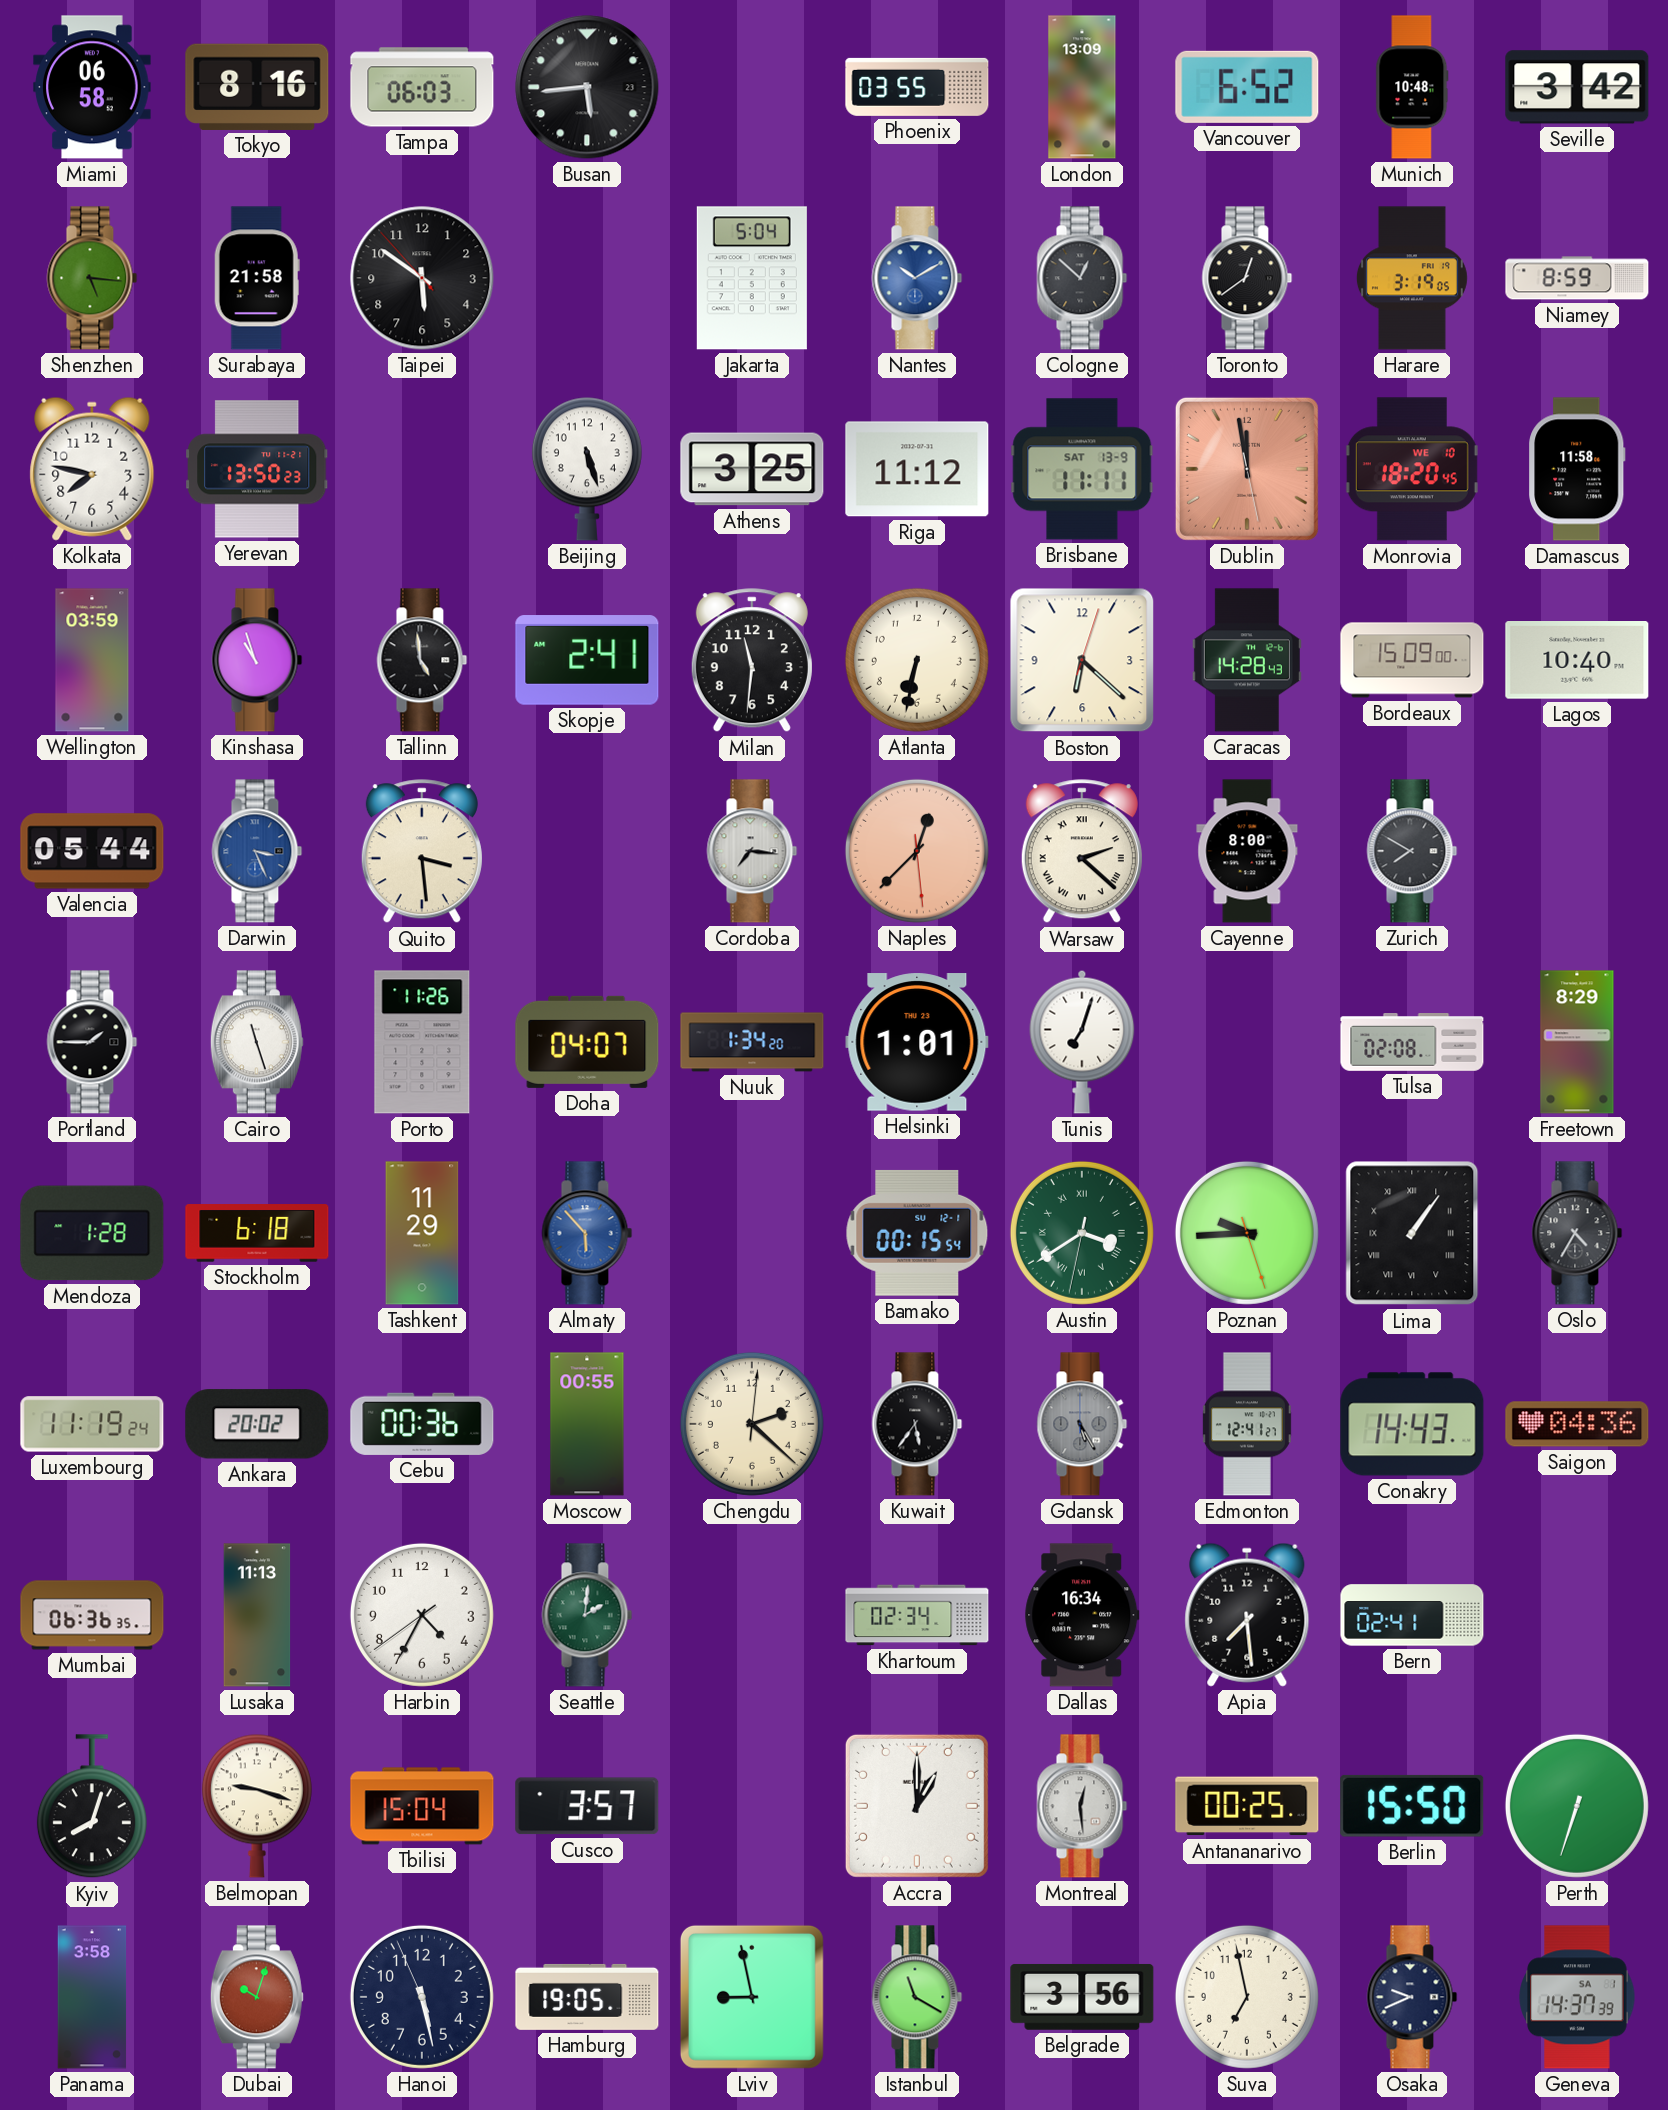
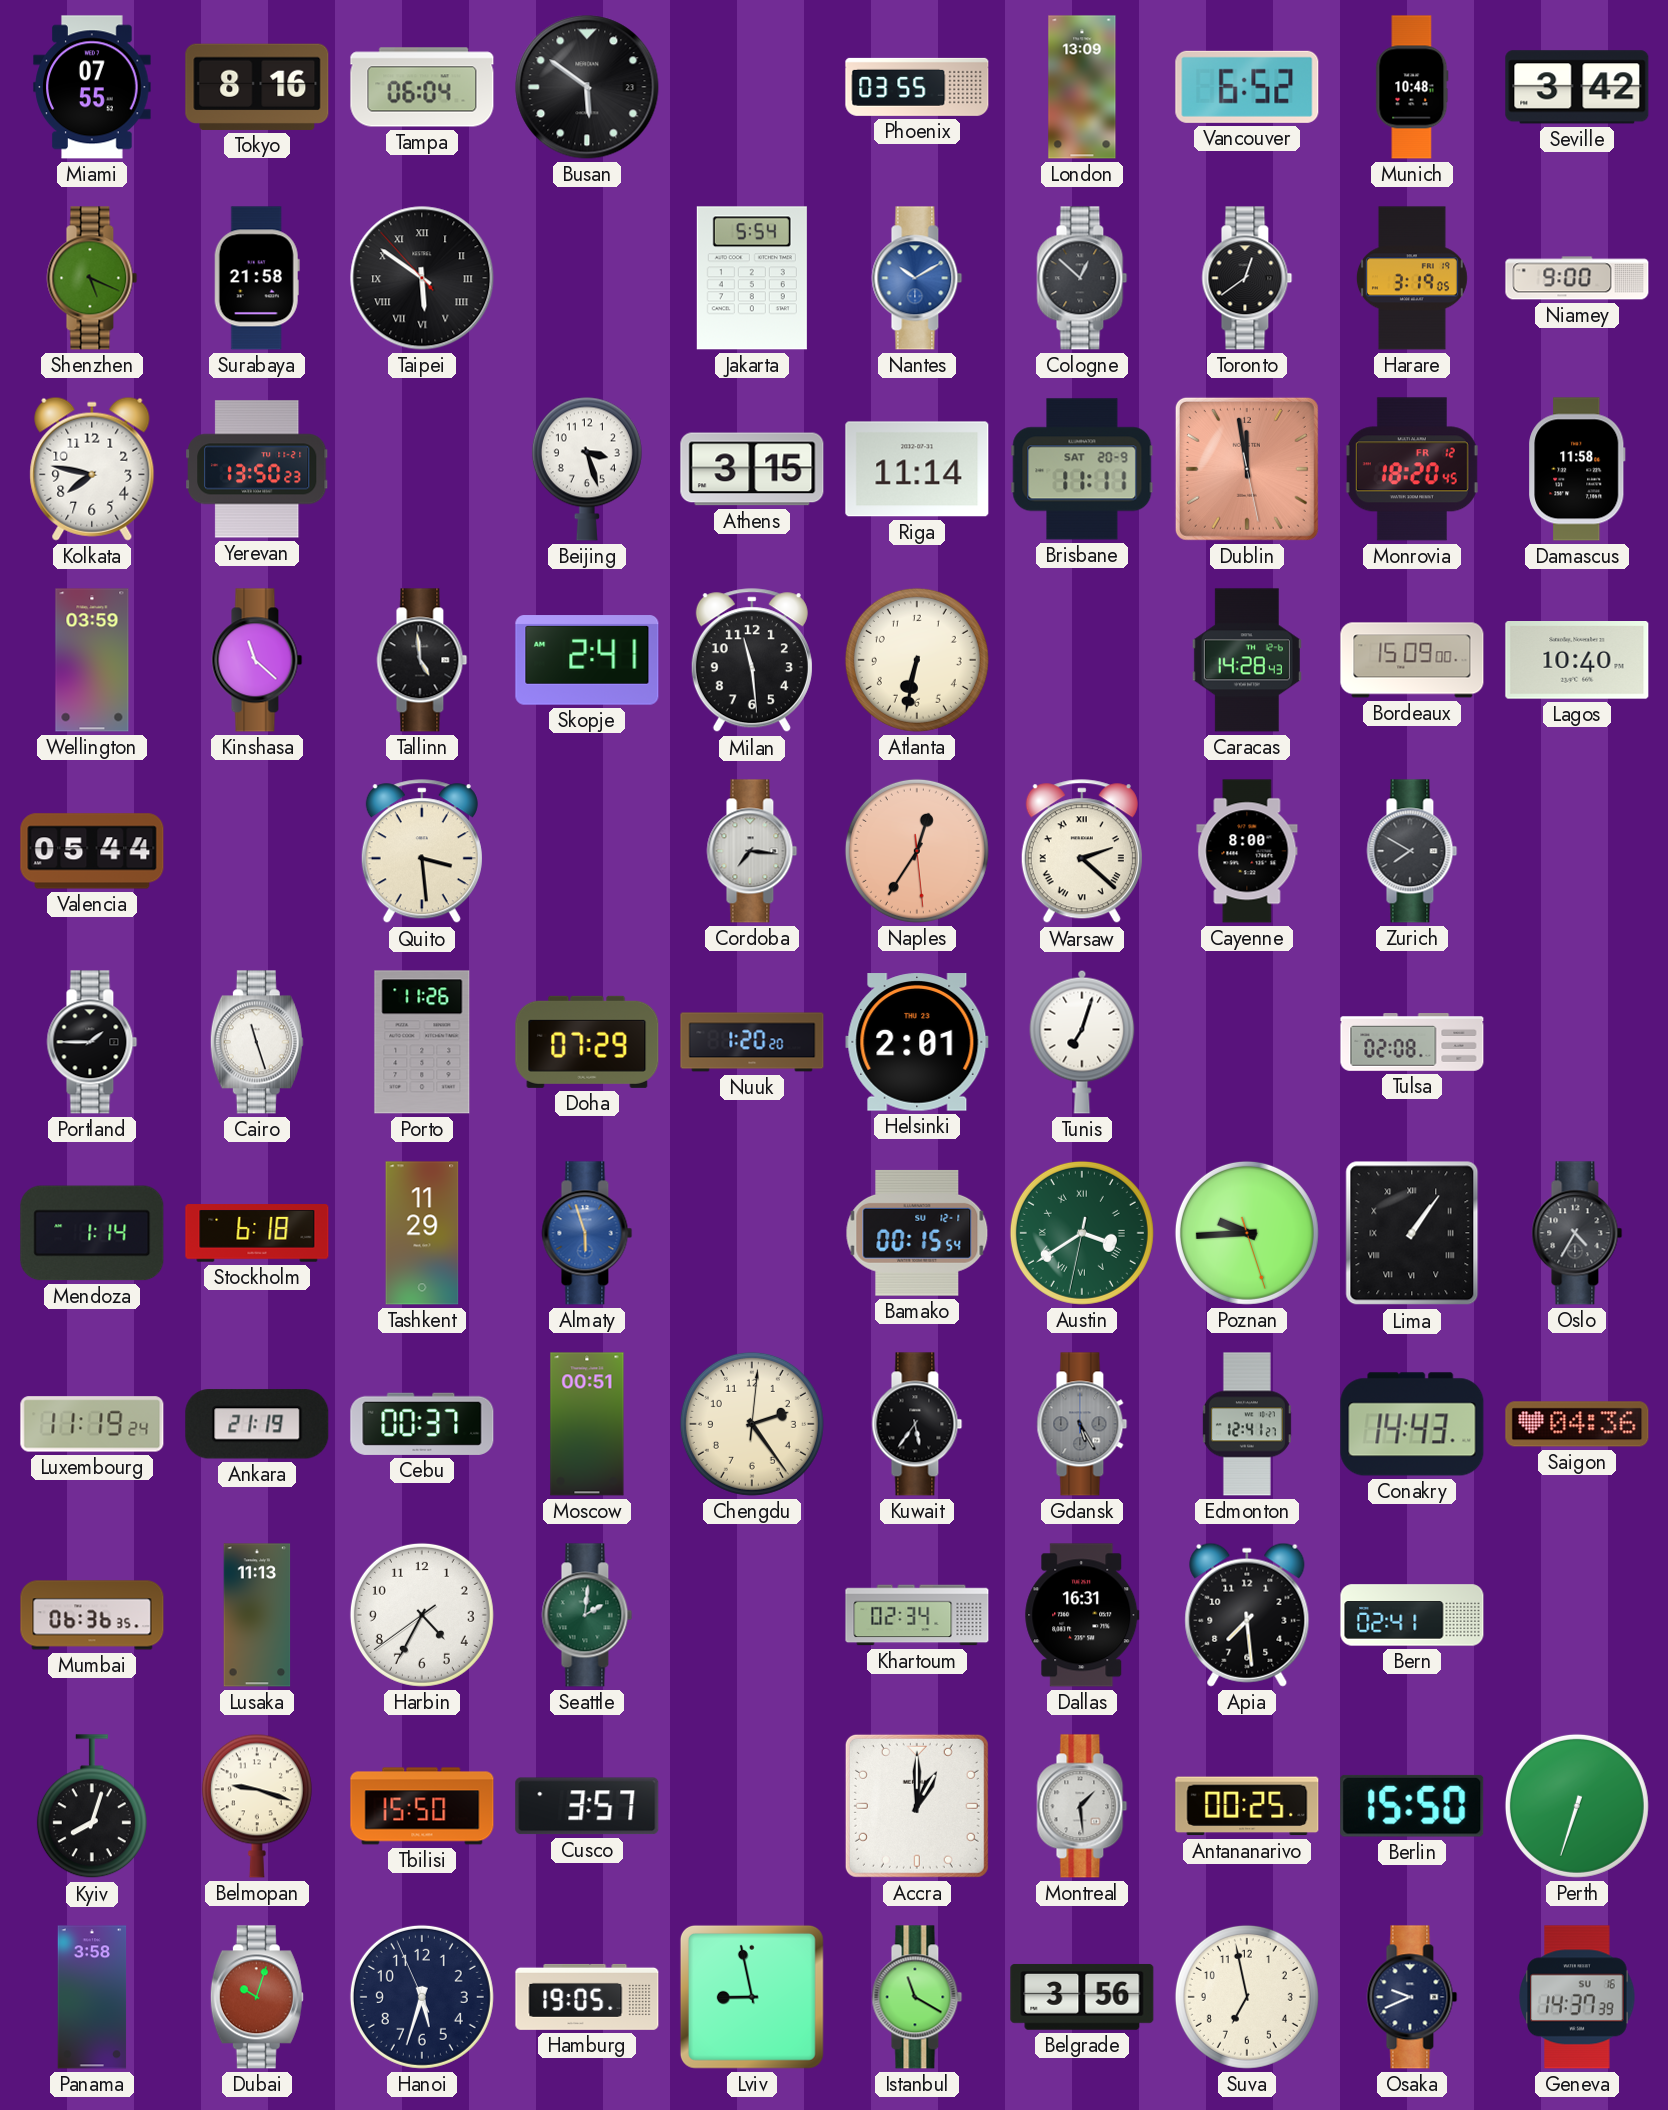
Miami: 06:58 -> 07:55
Tampa: 06:03 -> 06:04
Busan: 5:44 -> 5:51
Shenzhen: 5:16 -> 5:19
Taipei numerals: Arabic -> Roman
Jakarta: 5:04 -> 5:54
Niamey: 8:59 -> 9:00
Beijing: 5:27 -> 3:27
Athens: 3:25 -> 3:15
Riga: 11:12 -> 11:14
Brisbane date: SAT 13-9 -> SAT 20-9
Monrovia date: WE 10 -> FR 12
Kinshasa: 10:57 -> 11:22
Milan: 11:31 -> 11:29
Boston: 6:22 -> none
Darwin: 3:26 -> none
Naples: 12:37 -> 12:35
Doha: 04:07 -> 07:29
Nuuk: 1:34 -> 1:20
Helsinki: 1:01 -> 2:01
Freetown: 8:29 -> none
Mendoza: 1:28 -> 1:14
Almaty: 5:53 -> 5:57
Ankara: 20:02 -> 21:19
Cebu: 00:36 -> 00:37
Moscow: 00:55 -> 00:51
Chengdu: 2:22 -> 2:24
Dallas: 16:34 -> 16:31
Tbilisi: 15:04 -> 15:50
Montreal: 12:29 -> 1:29
Hanoi: 5:27 -> 5:32
Geneva date: SA 1 -> SU 16
